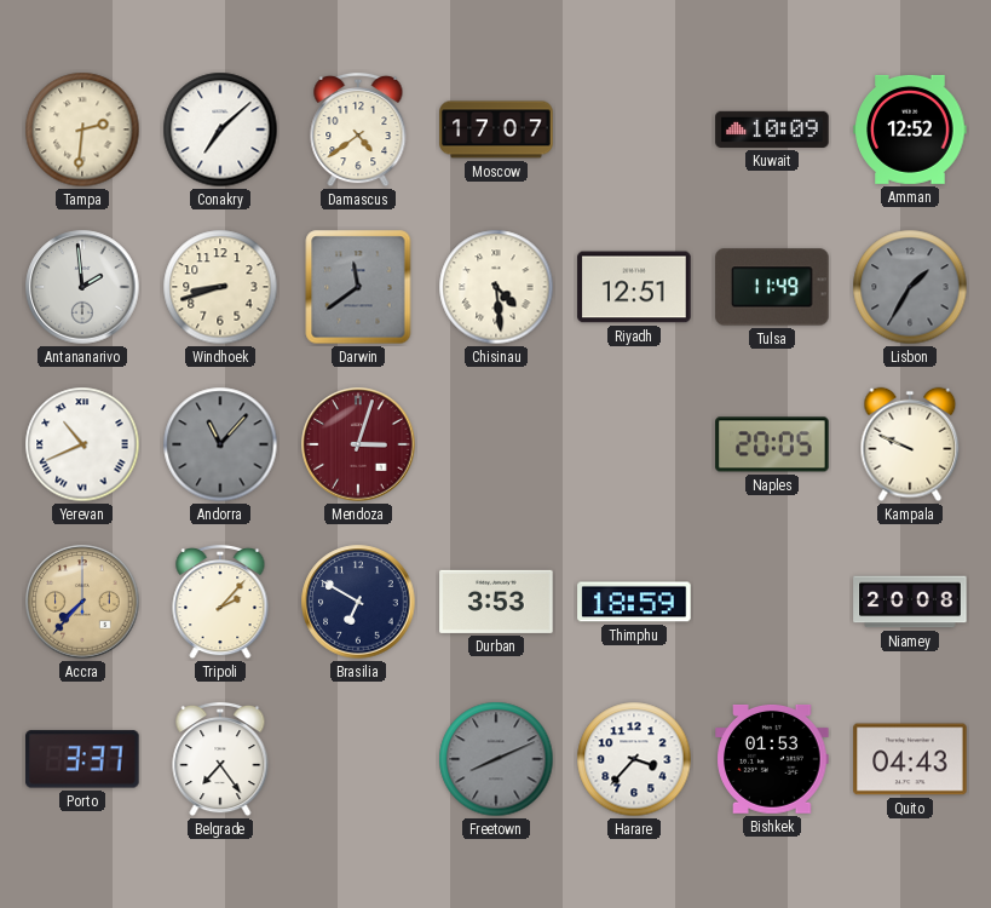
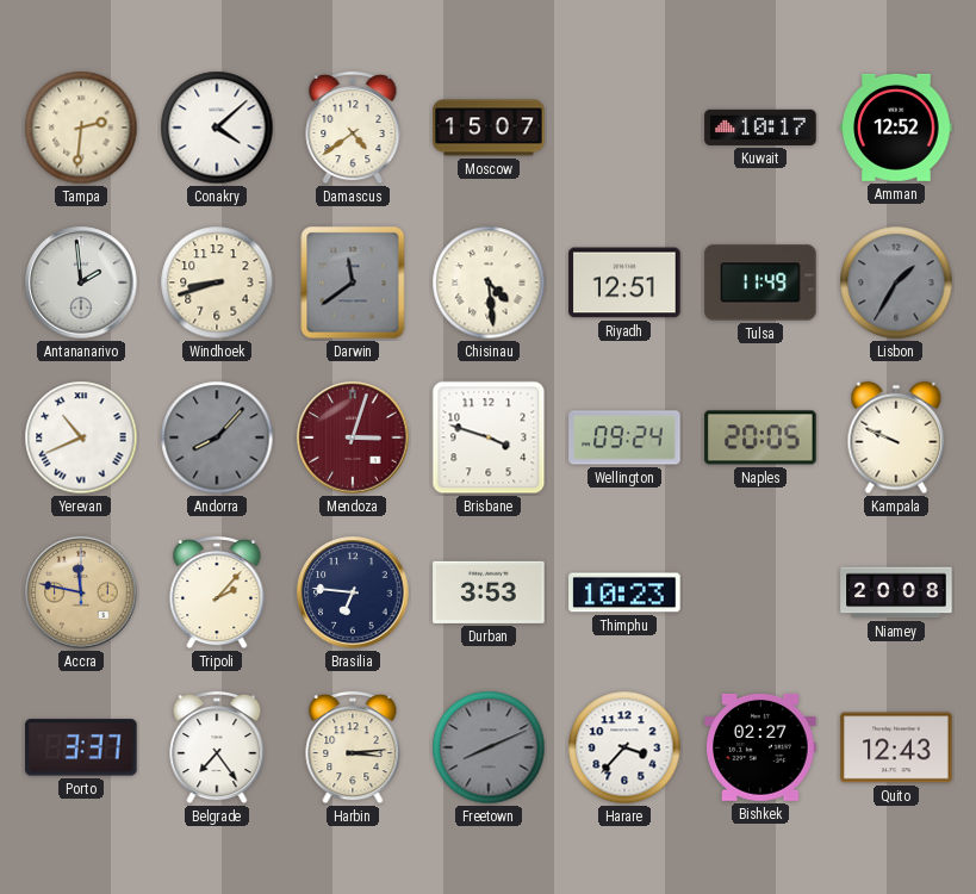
Conakry: 7:08 -> 4:08
Moscow: 17:07 -> 15:07
Kuwait: 10:09 -> 10:17
Andorra: 11:07 -> 8:07
Brisbane: none -> 3:48
Wellington: none -> 09:24
Accra: 7:37 -> 11:47
Brasilia: 6:50 -> 6:46
Thimphu: 18:59 -> 10:23
Harbin: none -> 3:14
Bishkek: 01:53 -> 02:27
Quito: 04:43 -> 12:43
